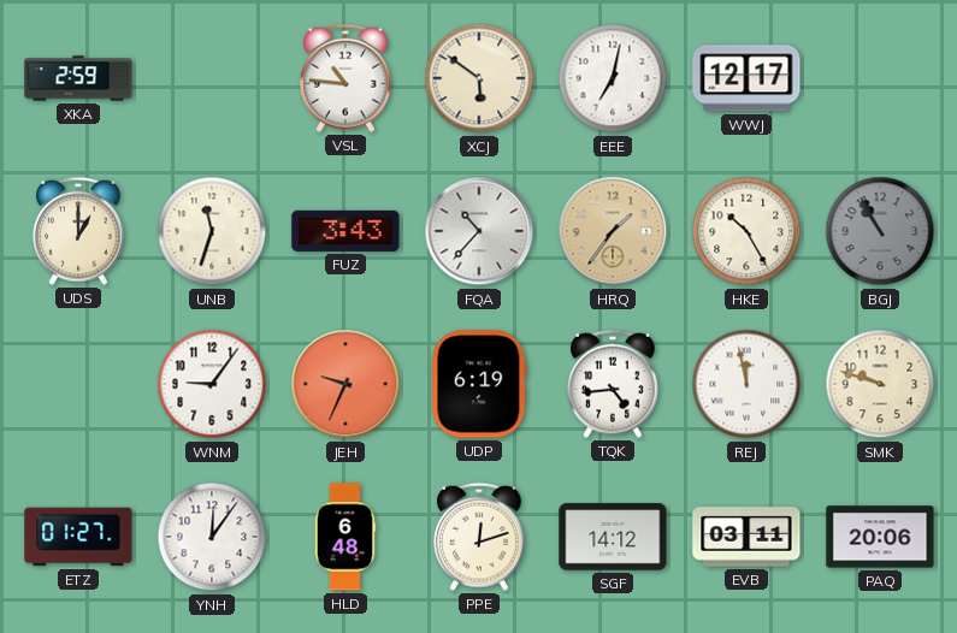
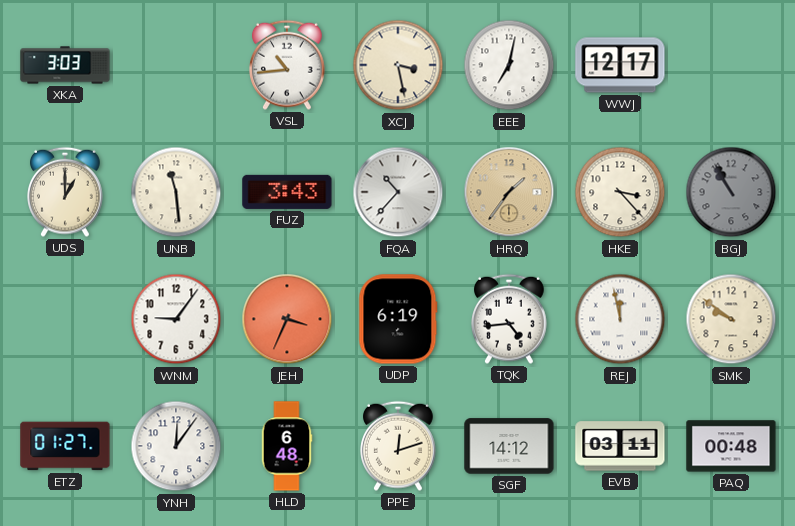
XKA: 2:59 -> 3:03
VSL: 10:46 -> 10:44
XCJ: 5:51 -> 3:28
UNB: 11:33 -> 11:29
HKE: 10:25 -> 3:23
JEH: 9:34 -> 3:34
SMK: 9:48 -> 9:51
PAQ: 20:06 -> 00:48
